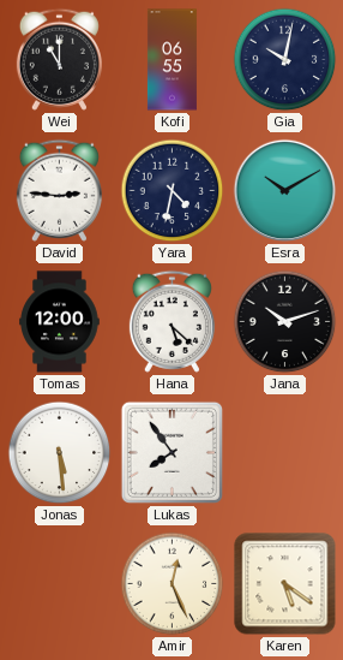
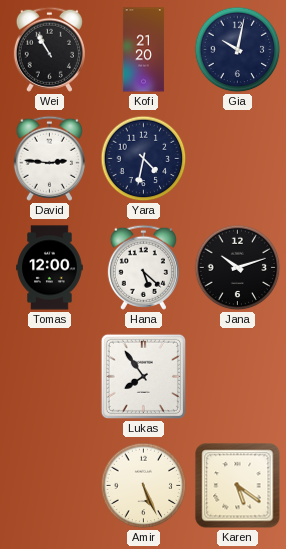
Wei: 11:00 -> 10:55
Kofi: 06:55 -> 21:20
Esra: 10:10 -> none
Jonas: 5:29 -> none
Amir: 12:26 -> 5:26
